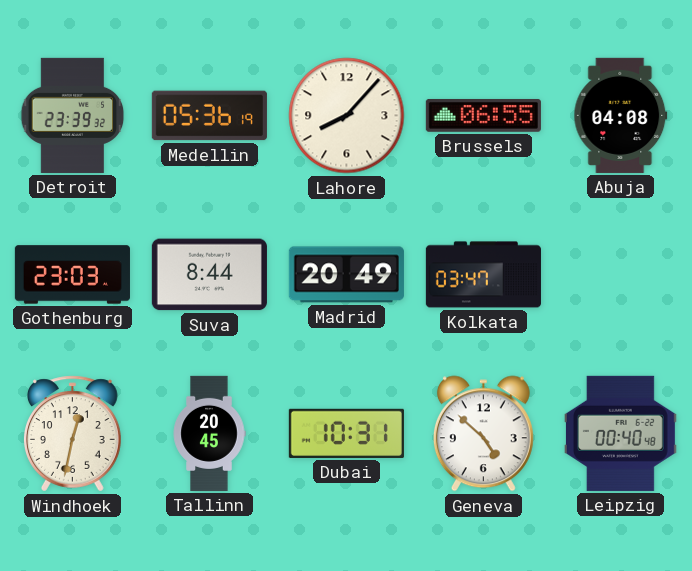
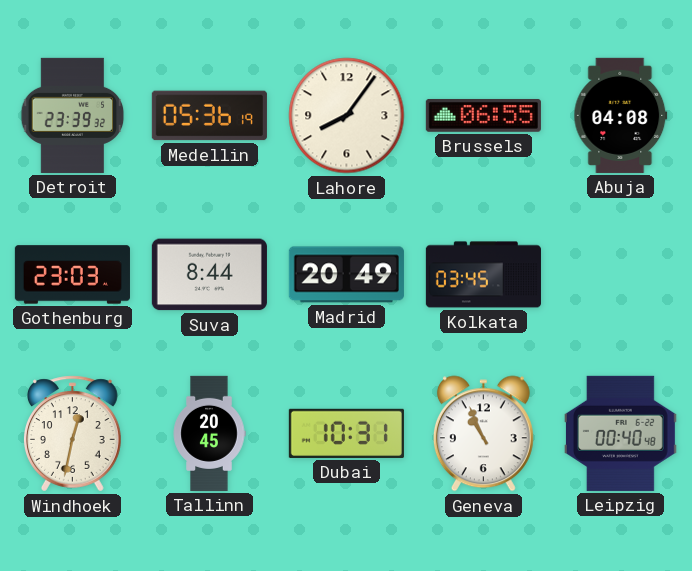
Lahore: 8:07 -> 8:06
Kolkata: 03:47 -> 03:45
Geneva: 4:52 -> 10:56
